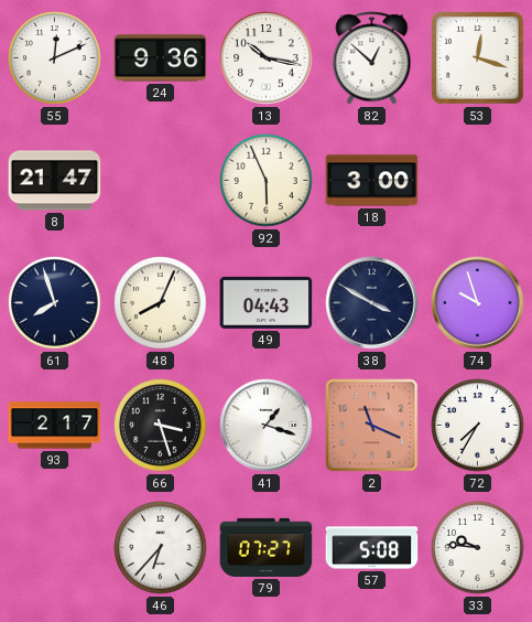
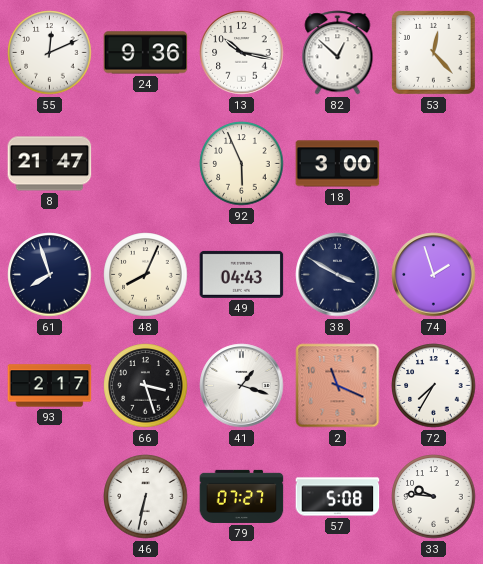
53: 12:18 -> 12:23
74: 9:57 -> 1:57
46: 6:37 -> 6:32
